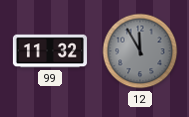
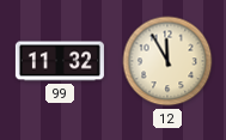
12 dial: grey -> cream
